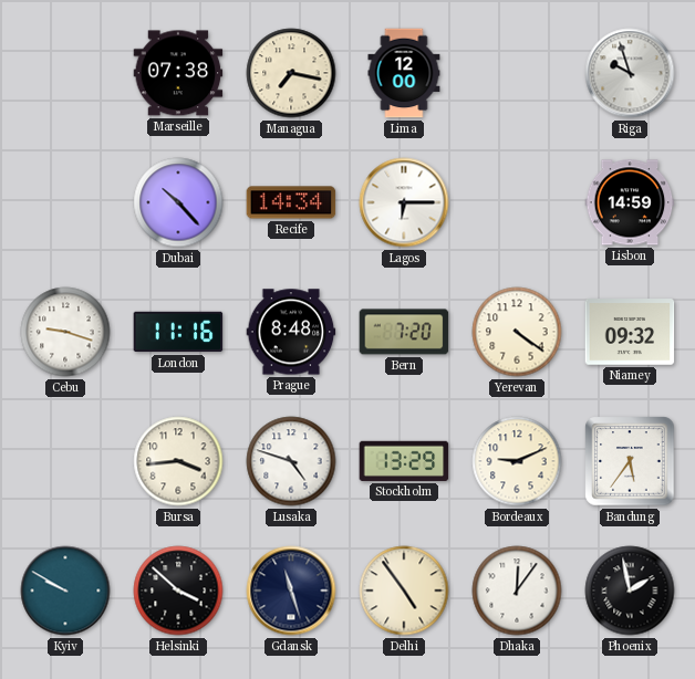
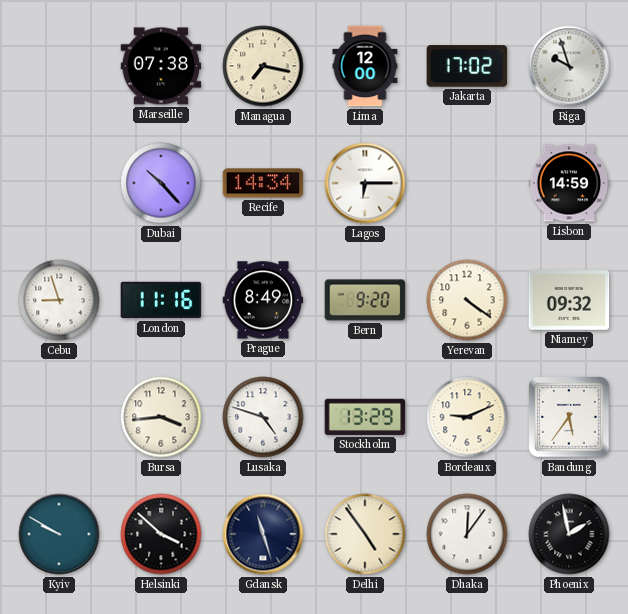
Jakarta: none -> 17:02
Cebu: 9:18 -> 8:57
Prague: 8:48 -> 8:49
Bern: 7:20 -> 9:20
